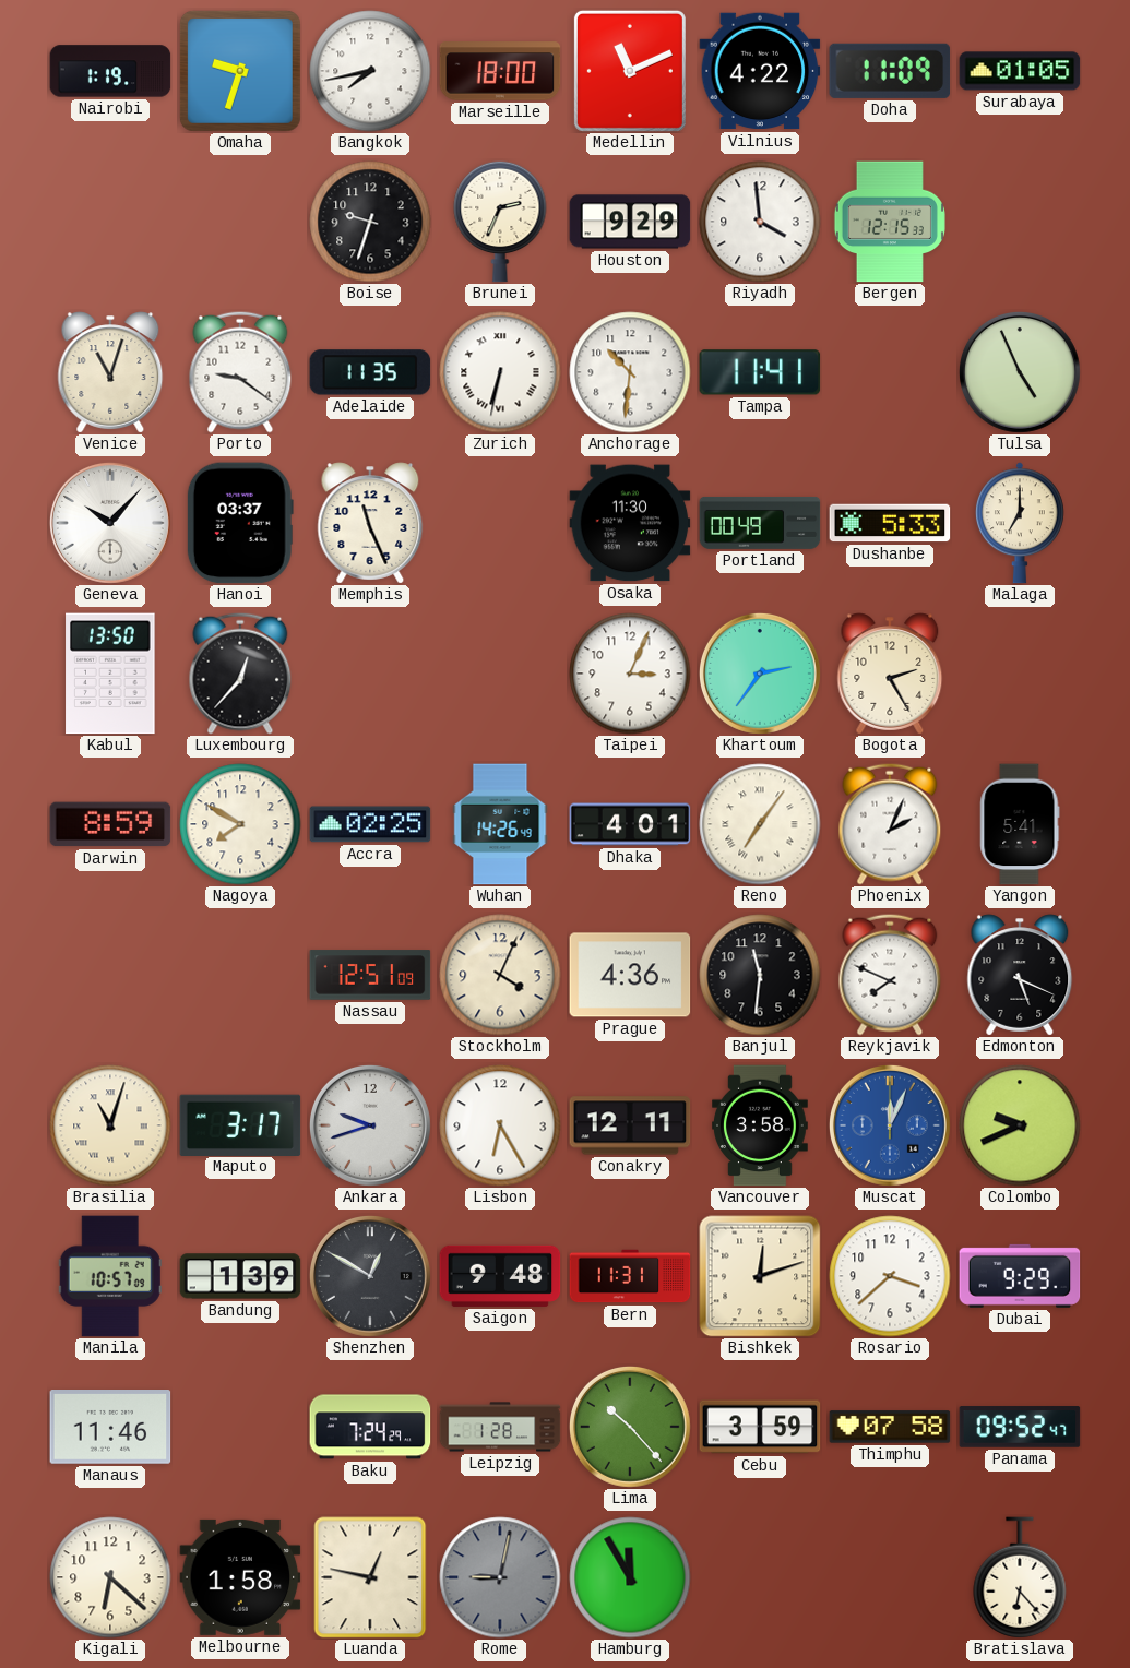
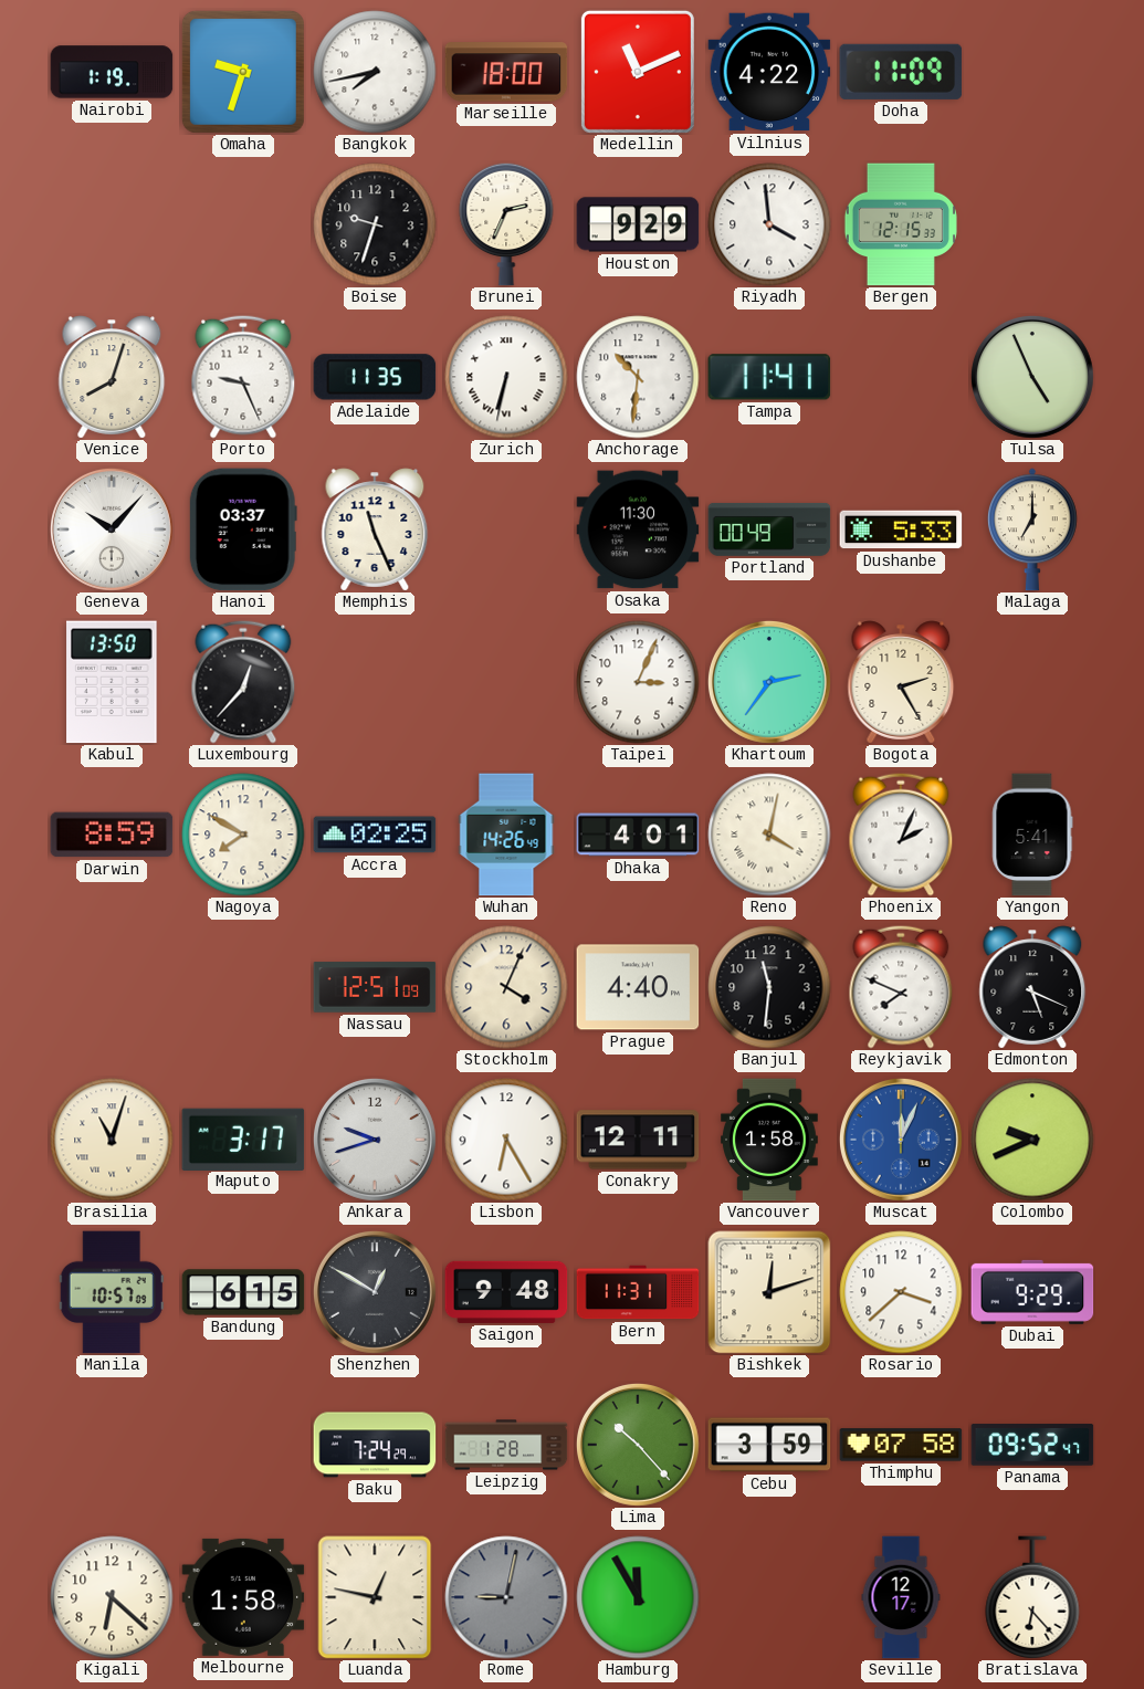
Surabaya: 01:05 -> none
Venice: 11:03 -> 8:03
Porto: 9:21 -> 9:26
Reno: 7:06 -> 4:02
Prague: 4:36 -> 4:40
Vancouver: 3:58 -> 1:58
Bandung: 1:39 -> 6:15
Manaus: 11:46 -> none
Seville: none -> 12:17
